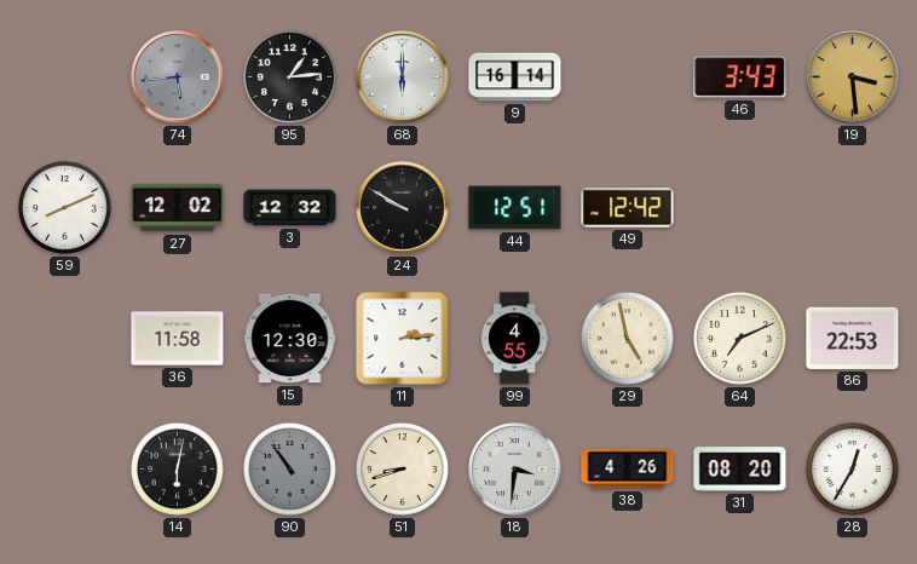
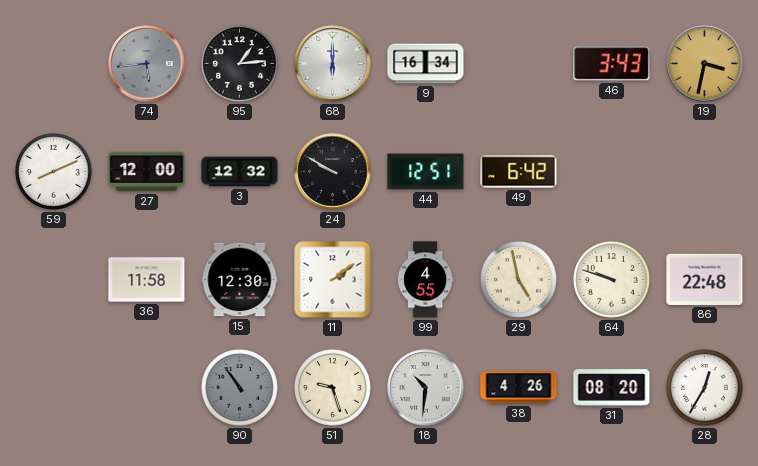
9: 16:14 -> 16:34
19: 3:29 -> 3:32
27: 12:02 -> 12:00
49: 12:42 -> 6:42
11: 2:14 -> 2:09
64: 7:11 -> 9:48
86: 22:53 -> 22:48
14: 6:02 -> none
51: 8:42 -> 9:27
18: 3:31 -> 10:31
